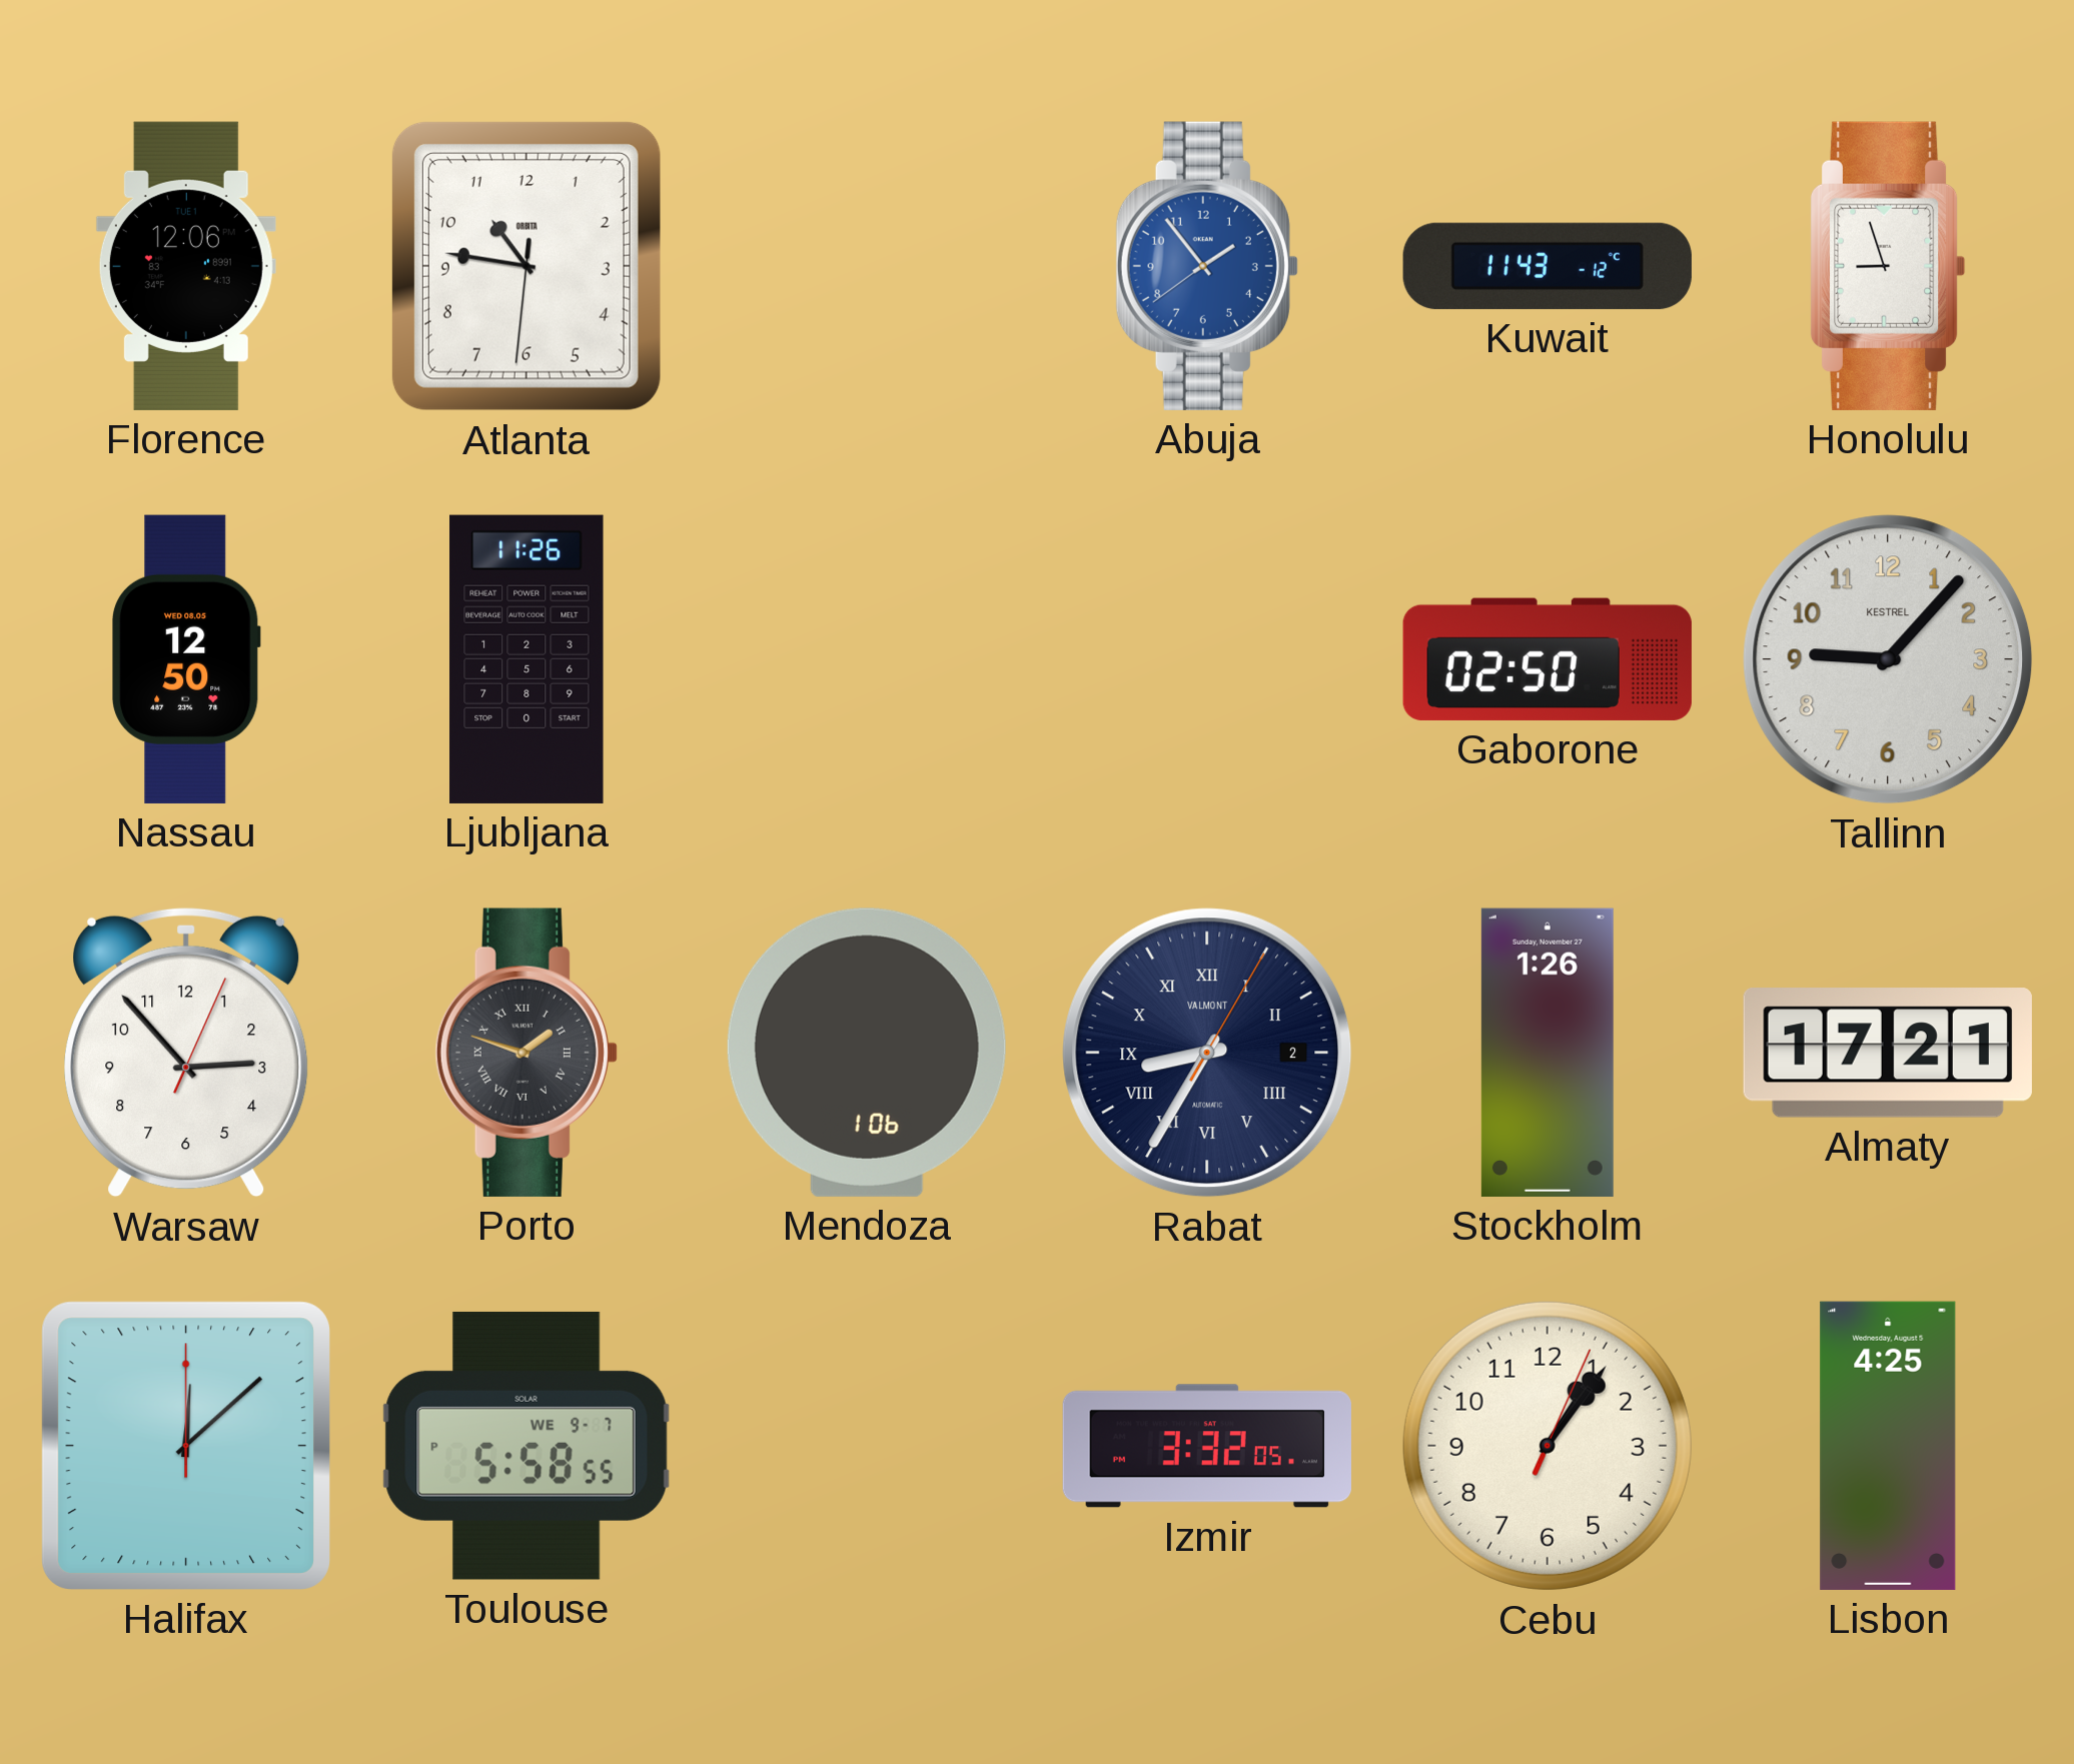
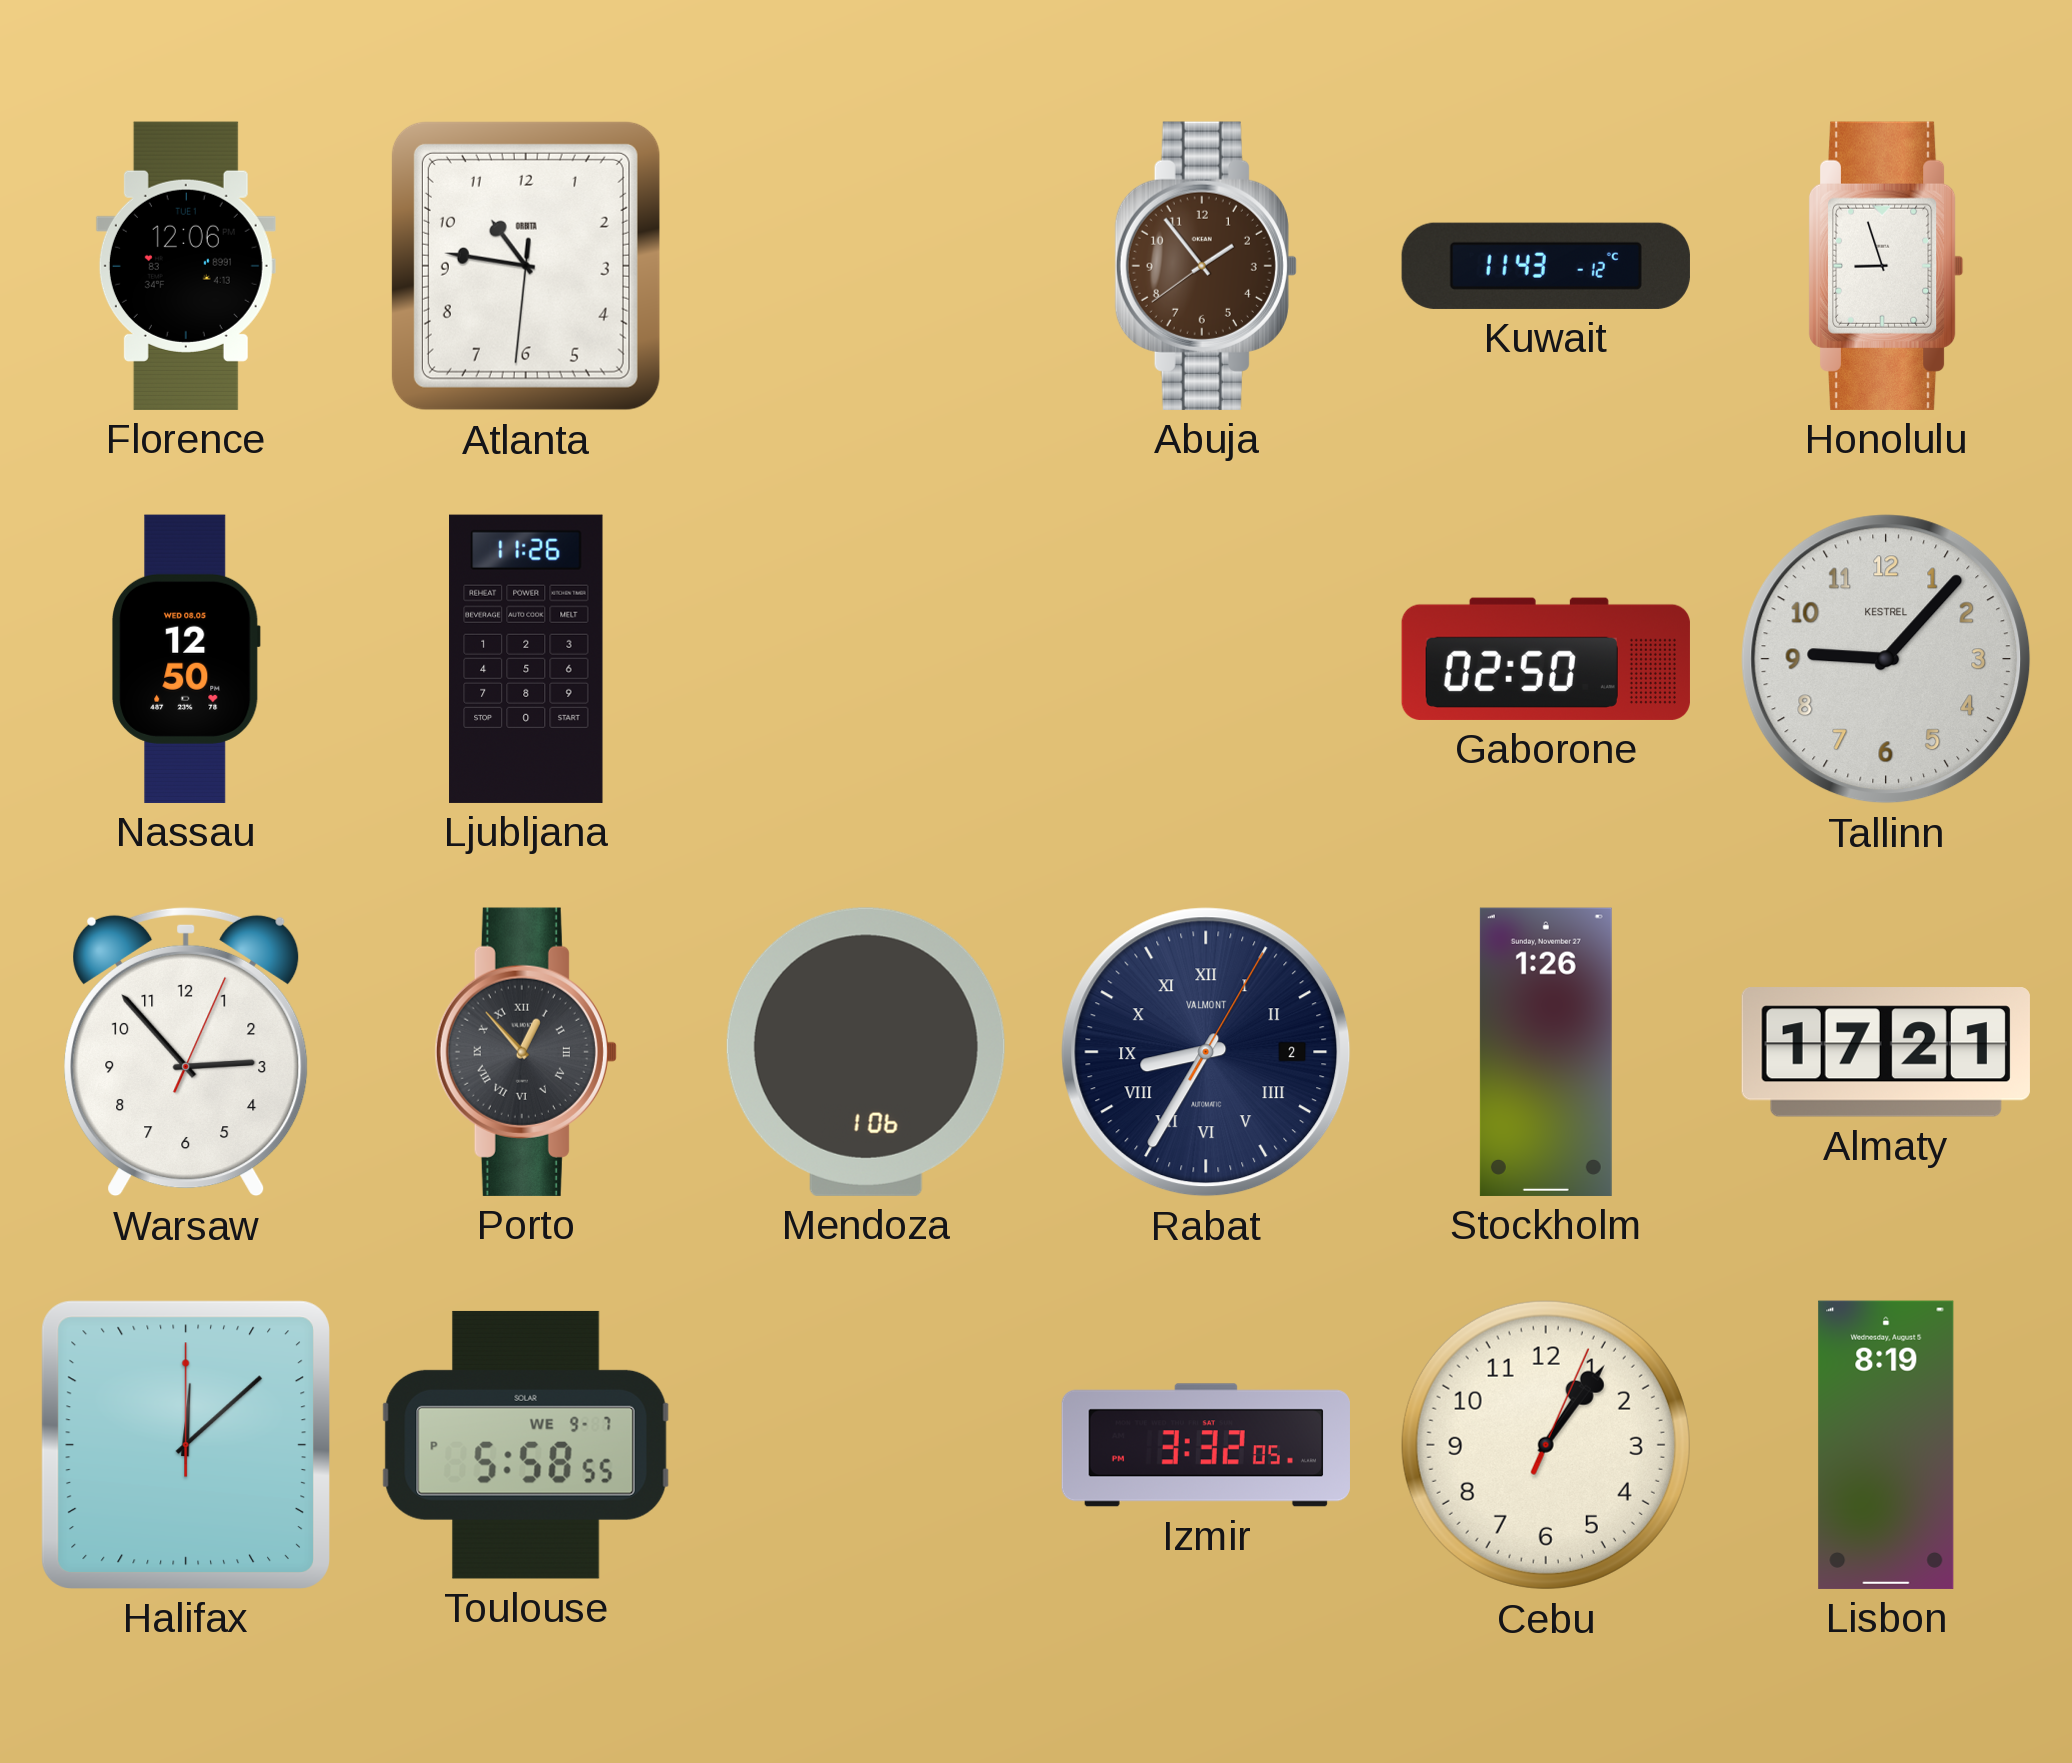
Abuja dial: blue -> brown
Porto: 1:48 -> 12:53
Lisbon: 4:25 -> 8:19
